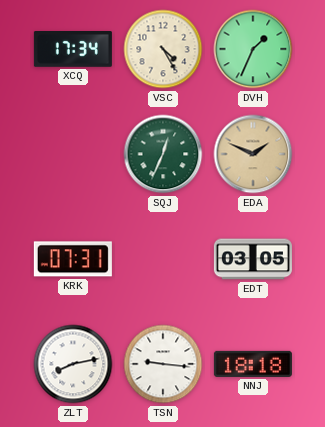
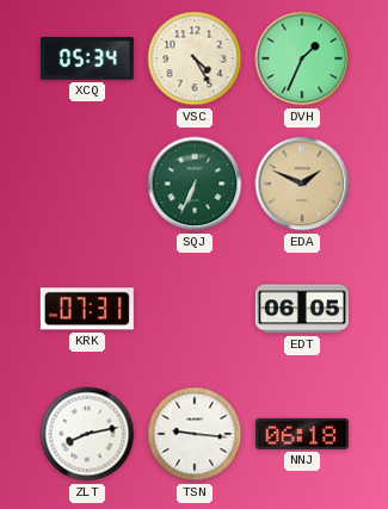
XCQ: 17:34 -> 05:34
SQJ: 12:34 -> 6:34
EDT: 03:05 -> 06:05
NNJ: 18:18 -> 06:18
